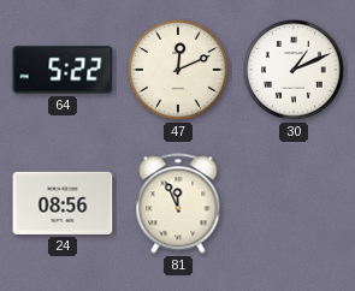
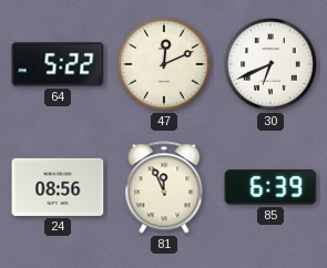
30: 1:11 -> 6:41
85: none -> 6:39
